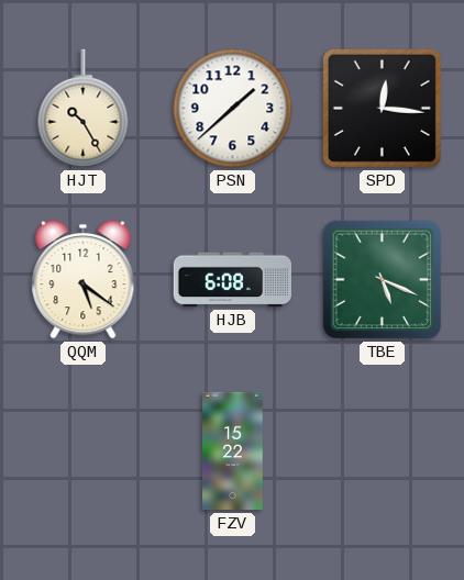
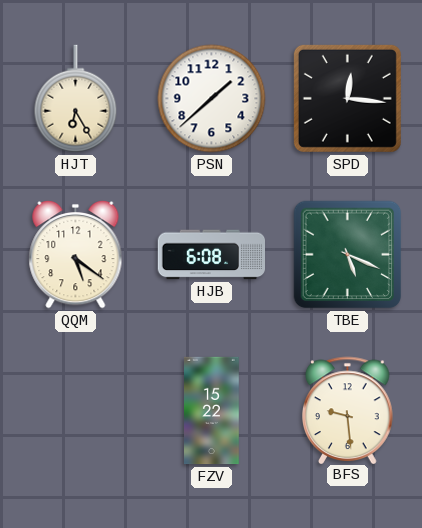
HJT: 10:25 -> 6:25
BFS: none -> 9:29
